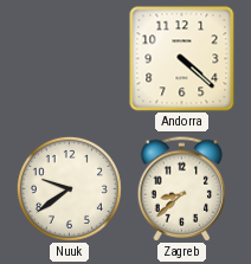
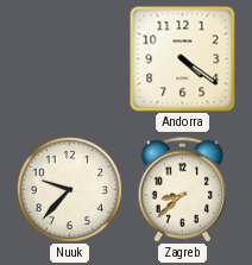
Andorra: 4:22 -> 4:21
Nuuk: 9:39 -> 9:37
